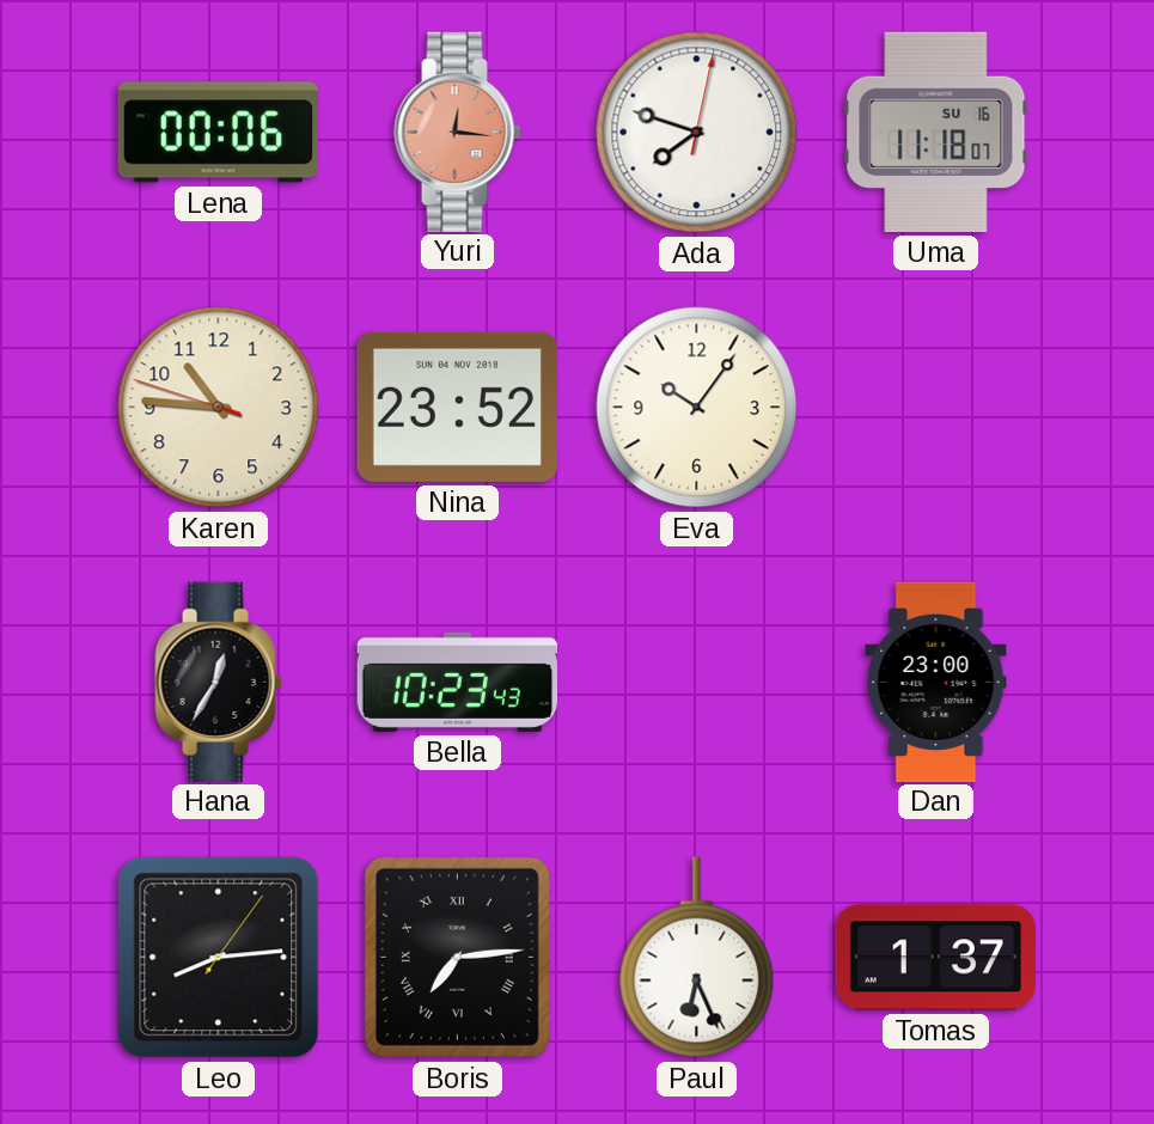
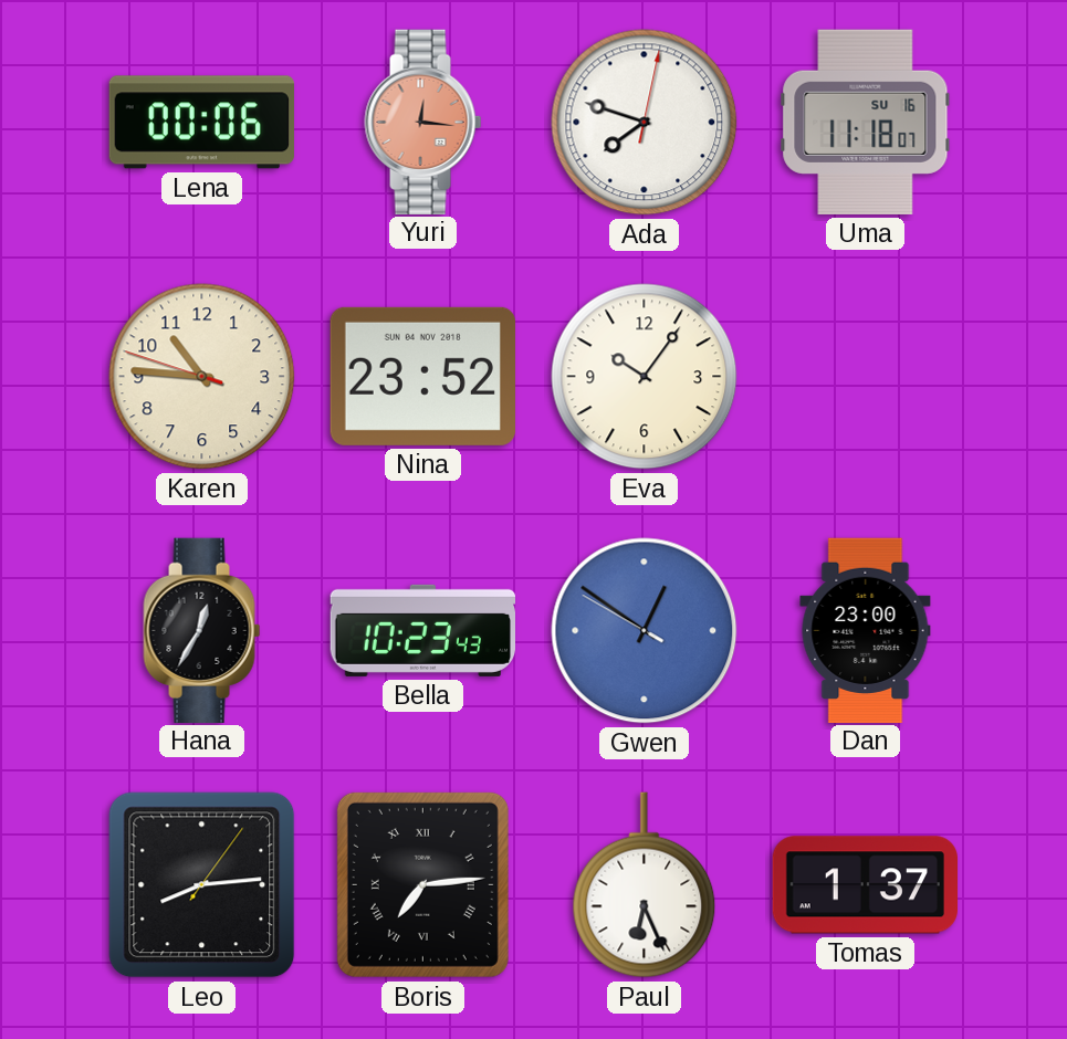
Gwen: none -> 12:50
